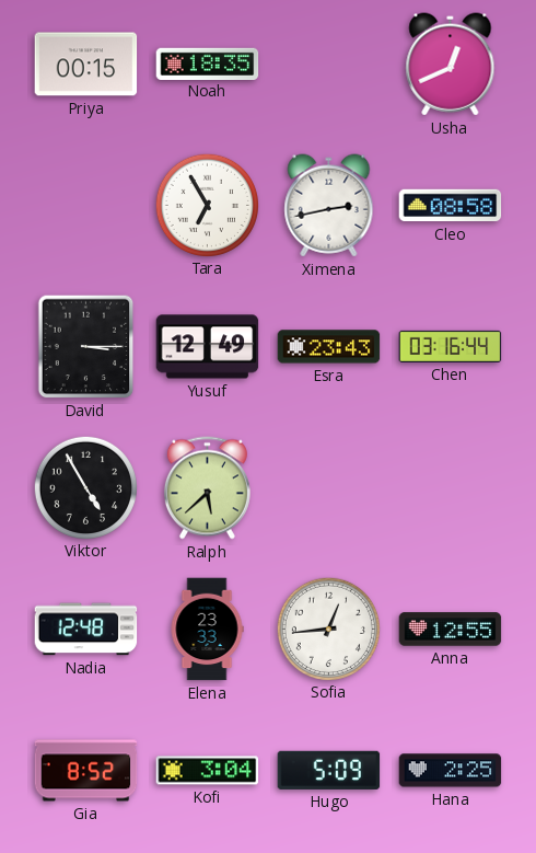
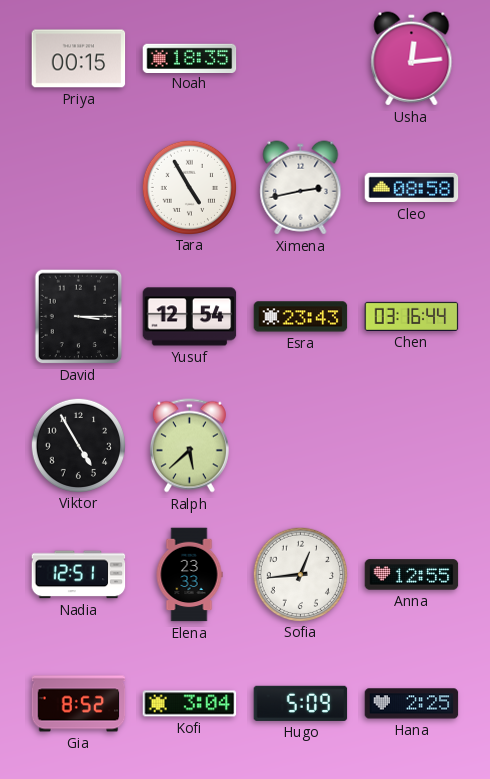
Usha: 12:41 -> 12:14
Tara: 6:55 -> 4:55
Yusuf: 12:49 -> 12:54
Nadia: 12:48 -> 12:51
